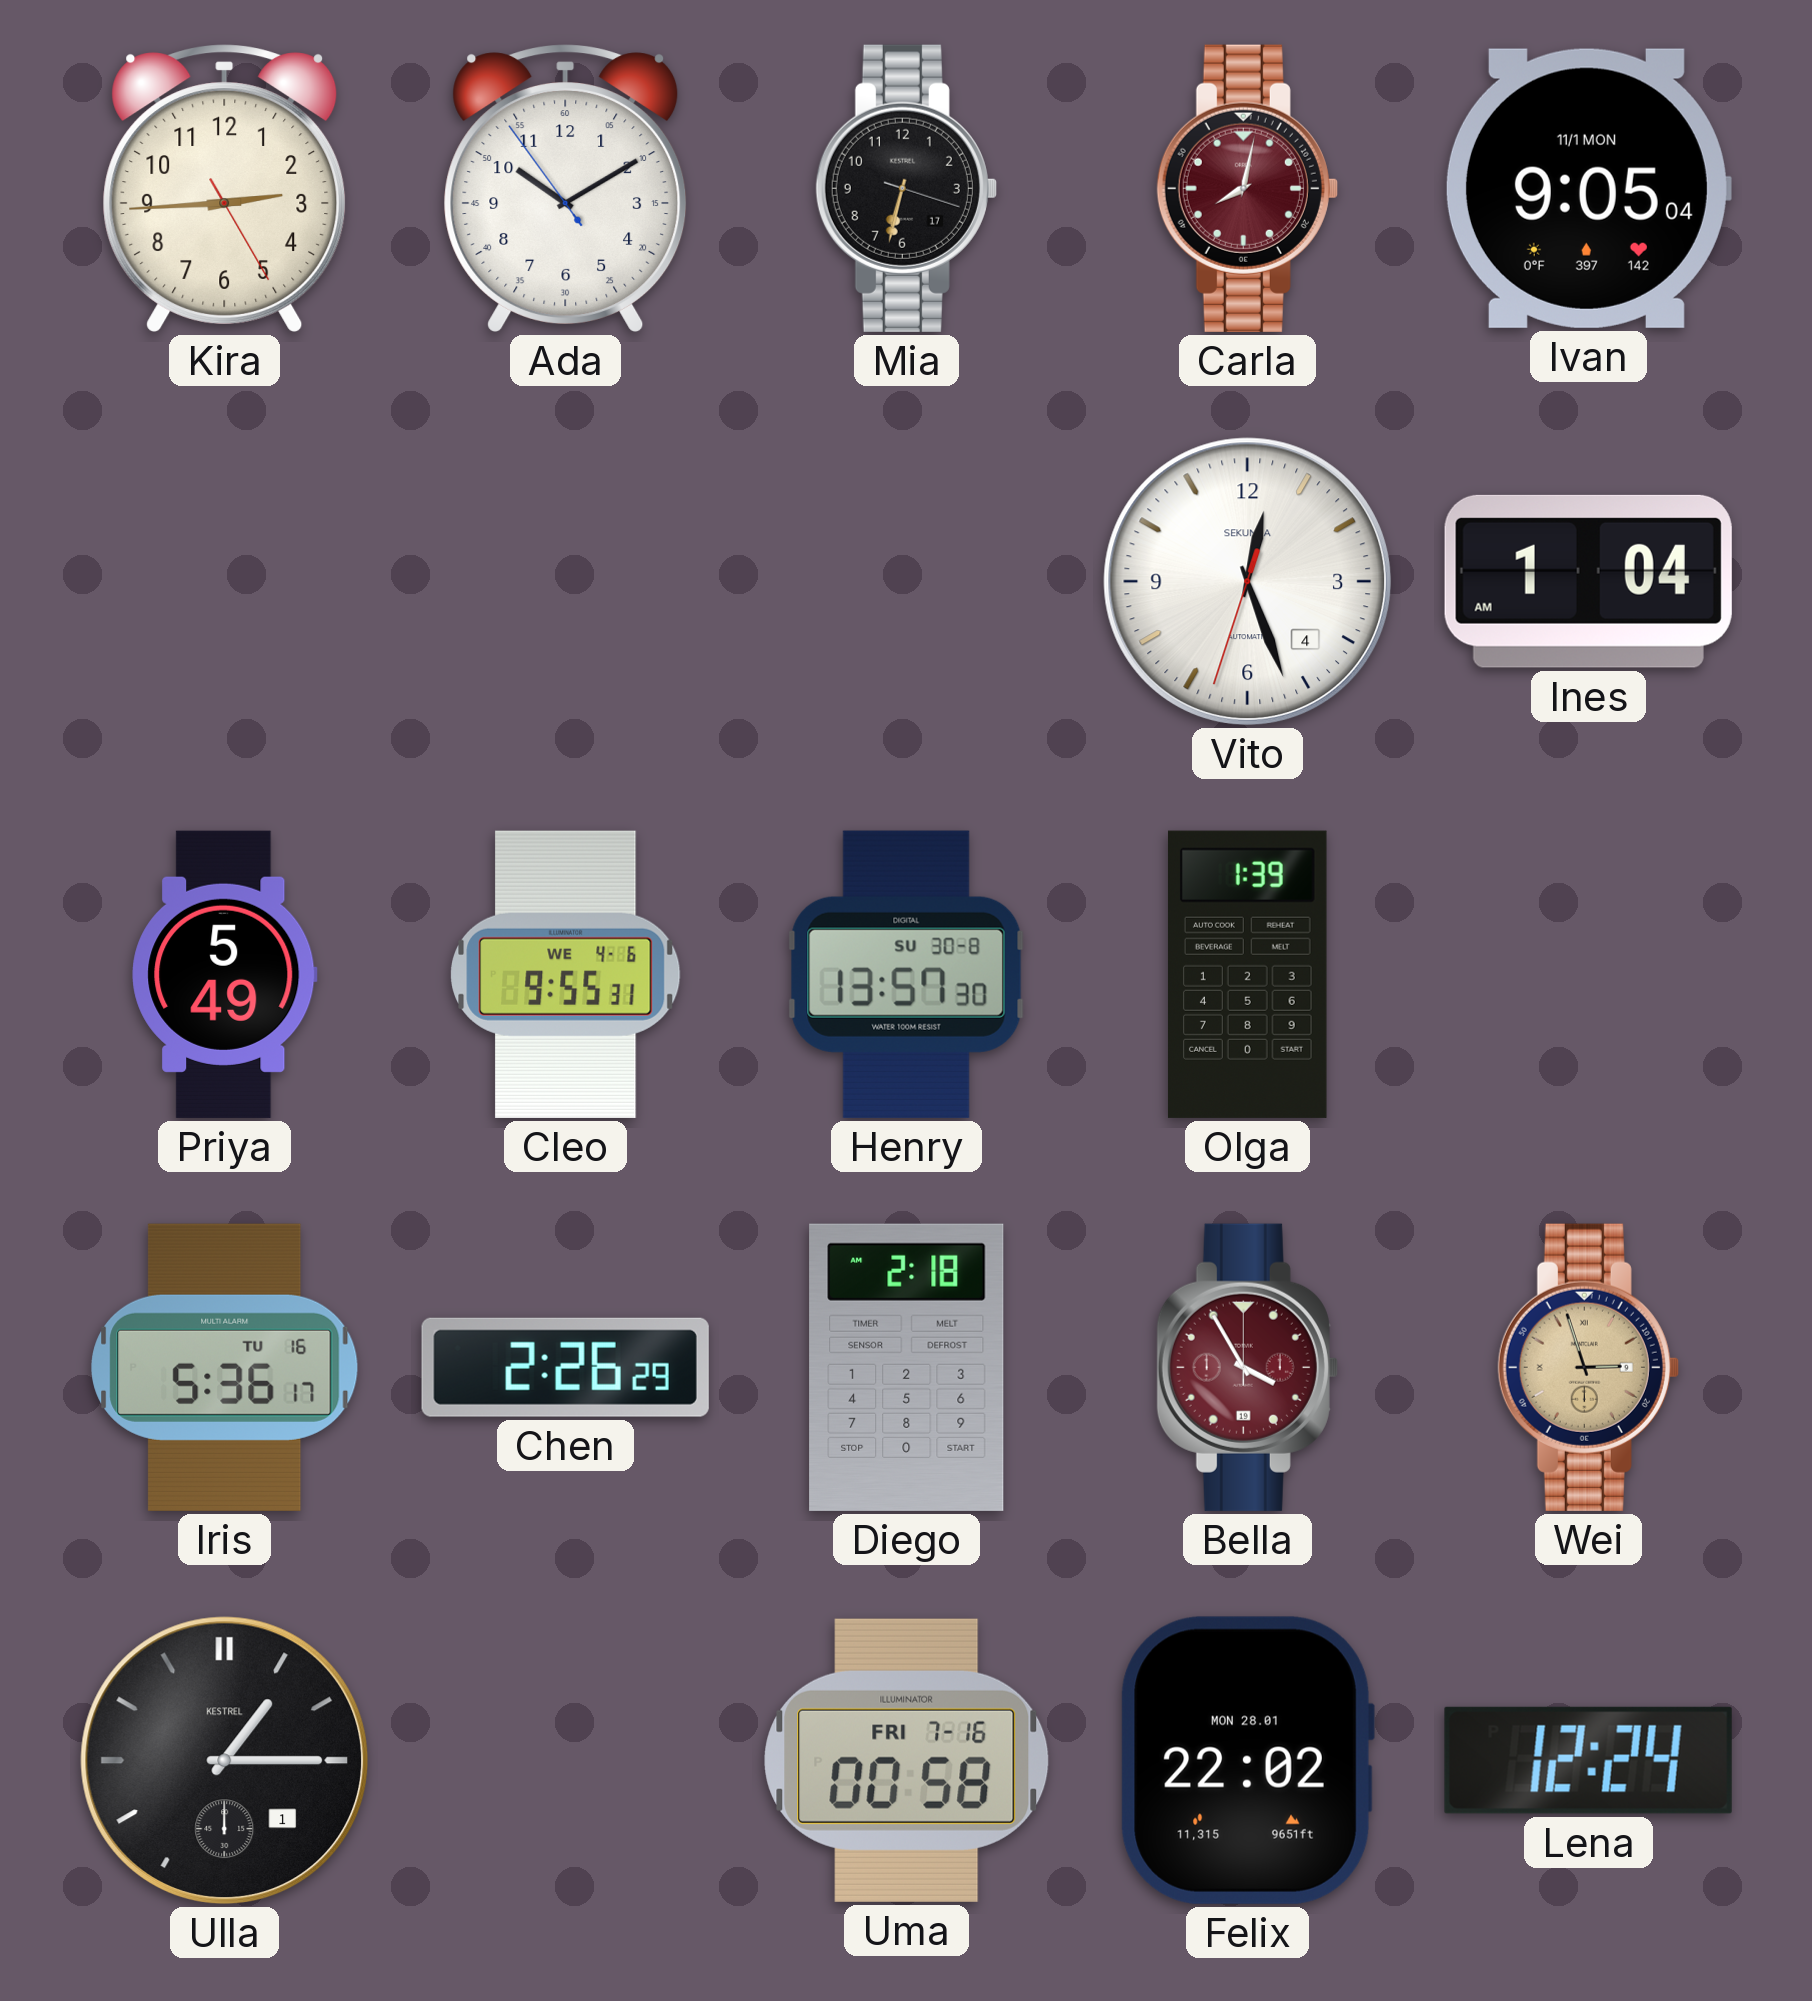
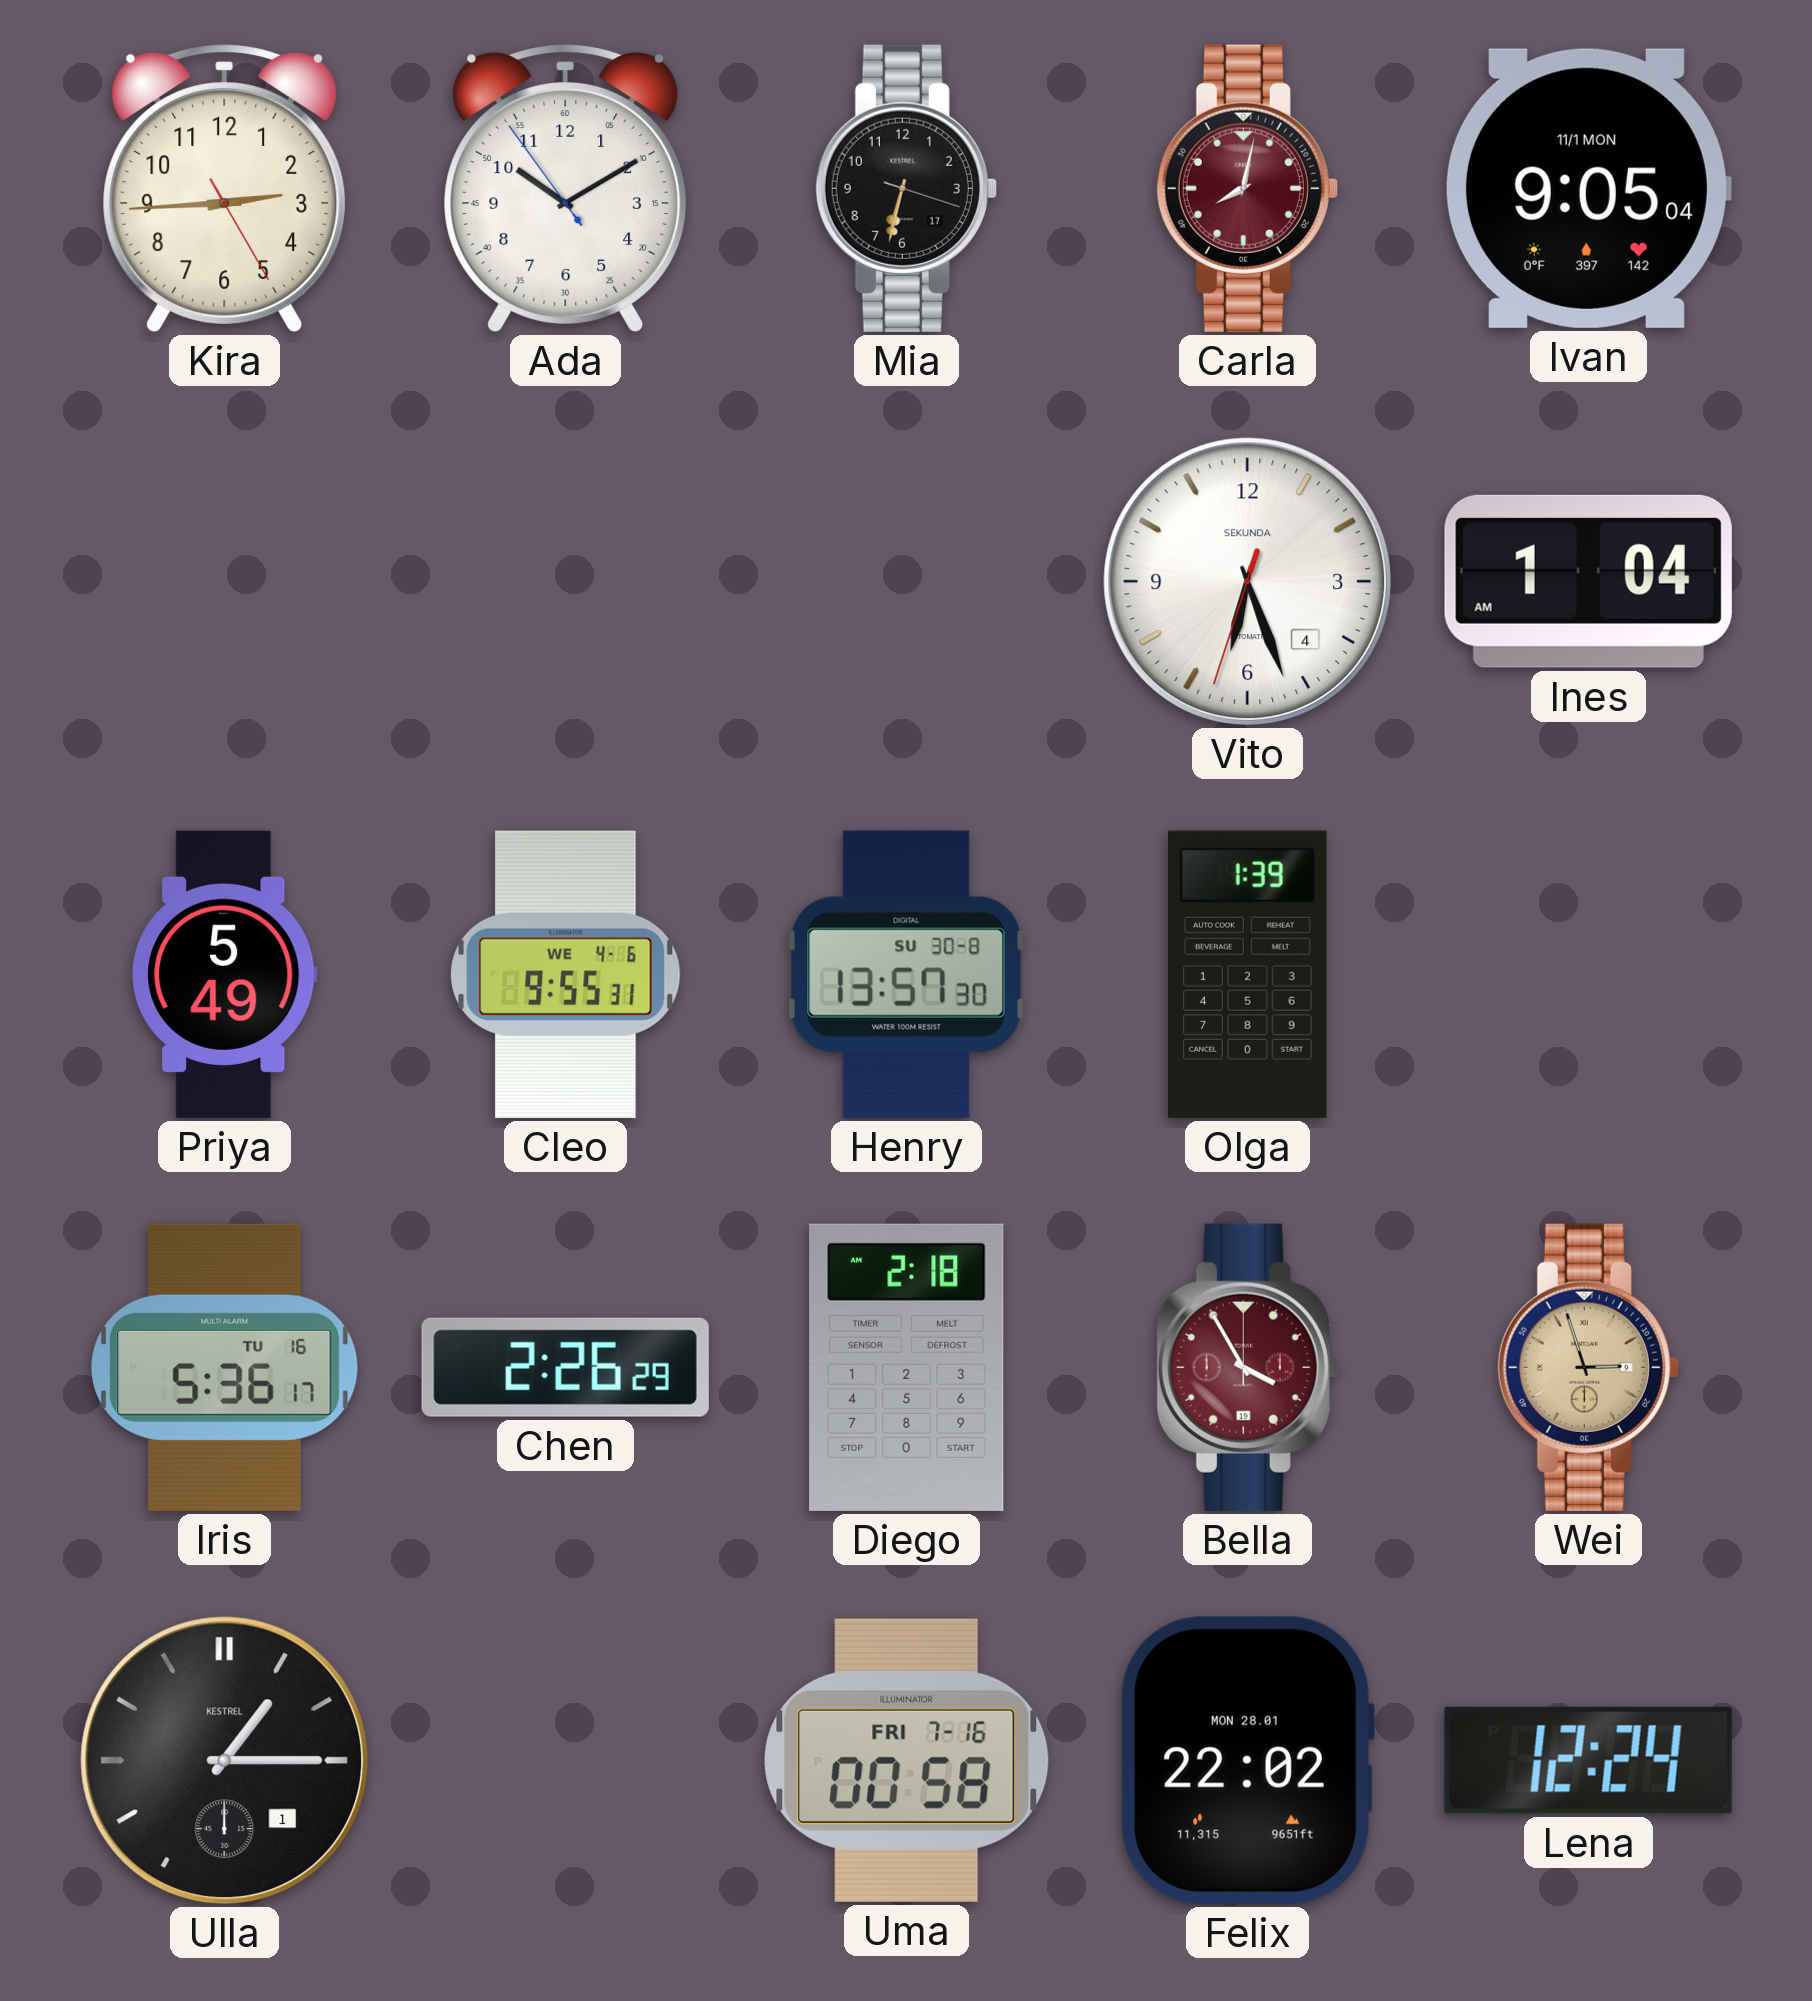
Vito: 12:26 -> 6:26
